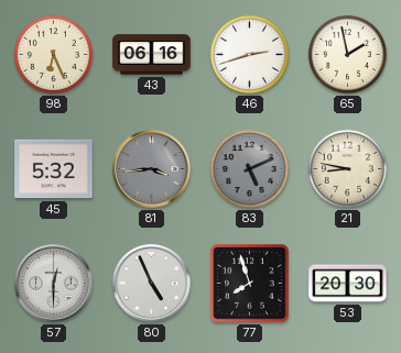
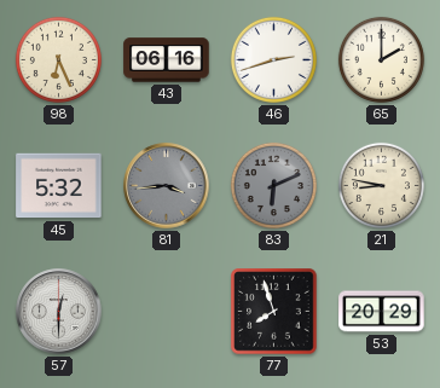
65: 1:58 -> 2:00
83: 5:11 -> 6:11
80: 4:56 -> none
53: 20:30 -> 20:29
